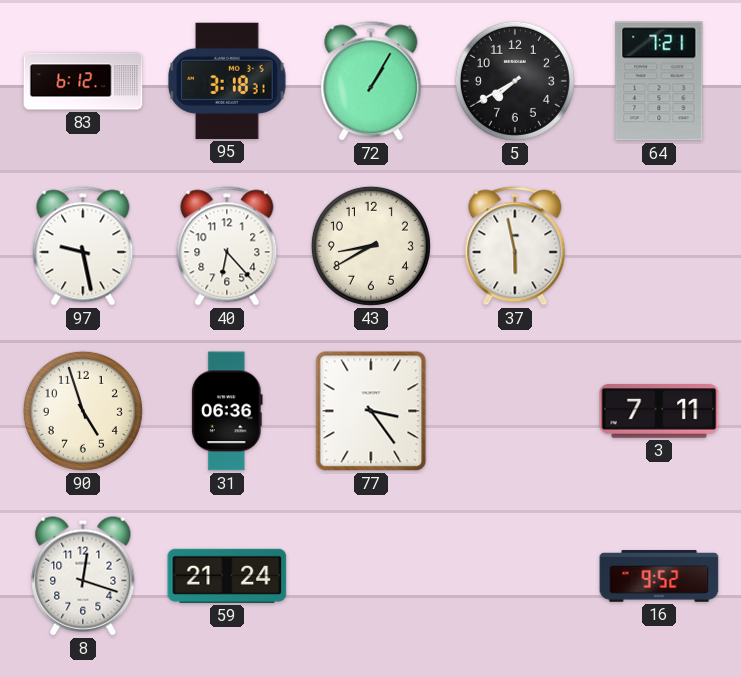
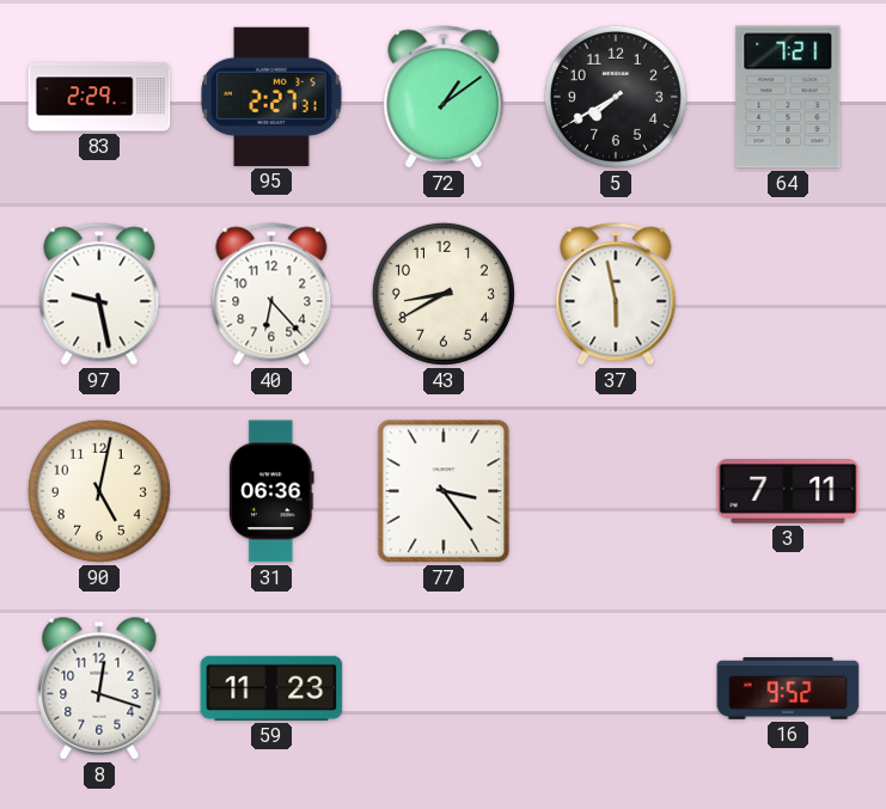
83: 6:12 -> 2:29
95: 3:18 -> 2:27
72: 1:05 -> 1:09
90: 4:57 -> 5:02
59: 21:24 -> 11:23
